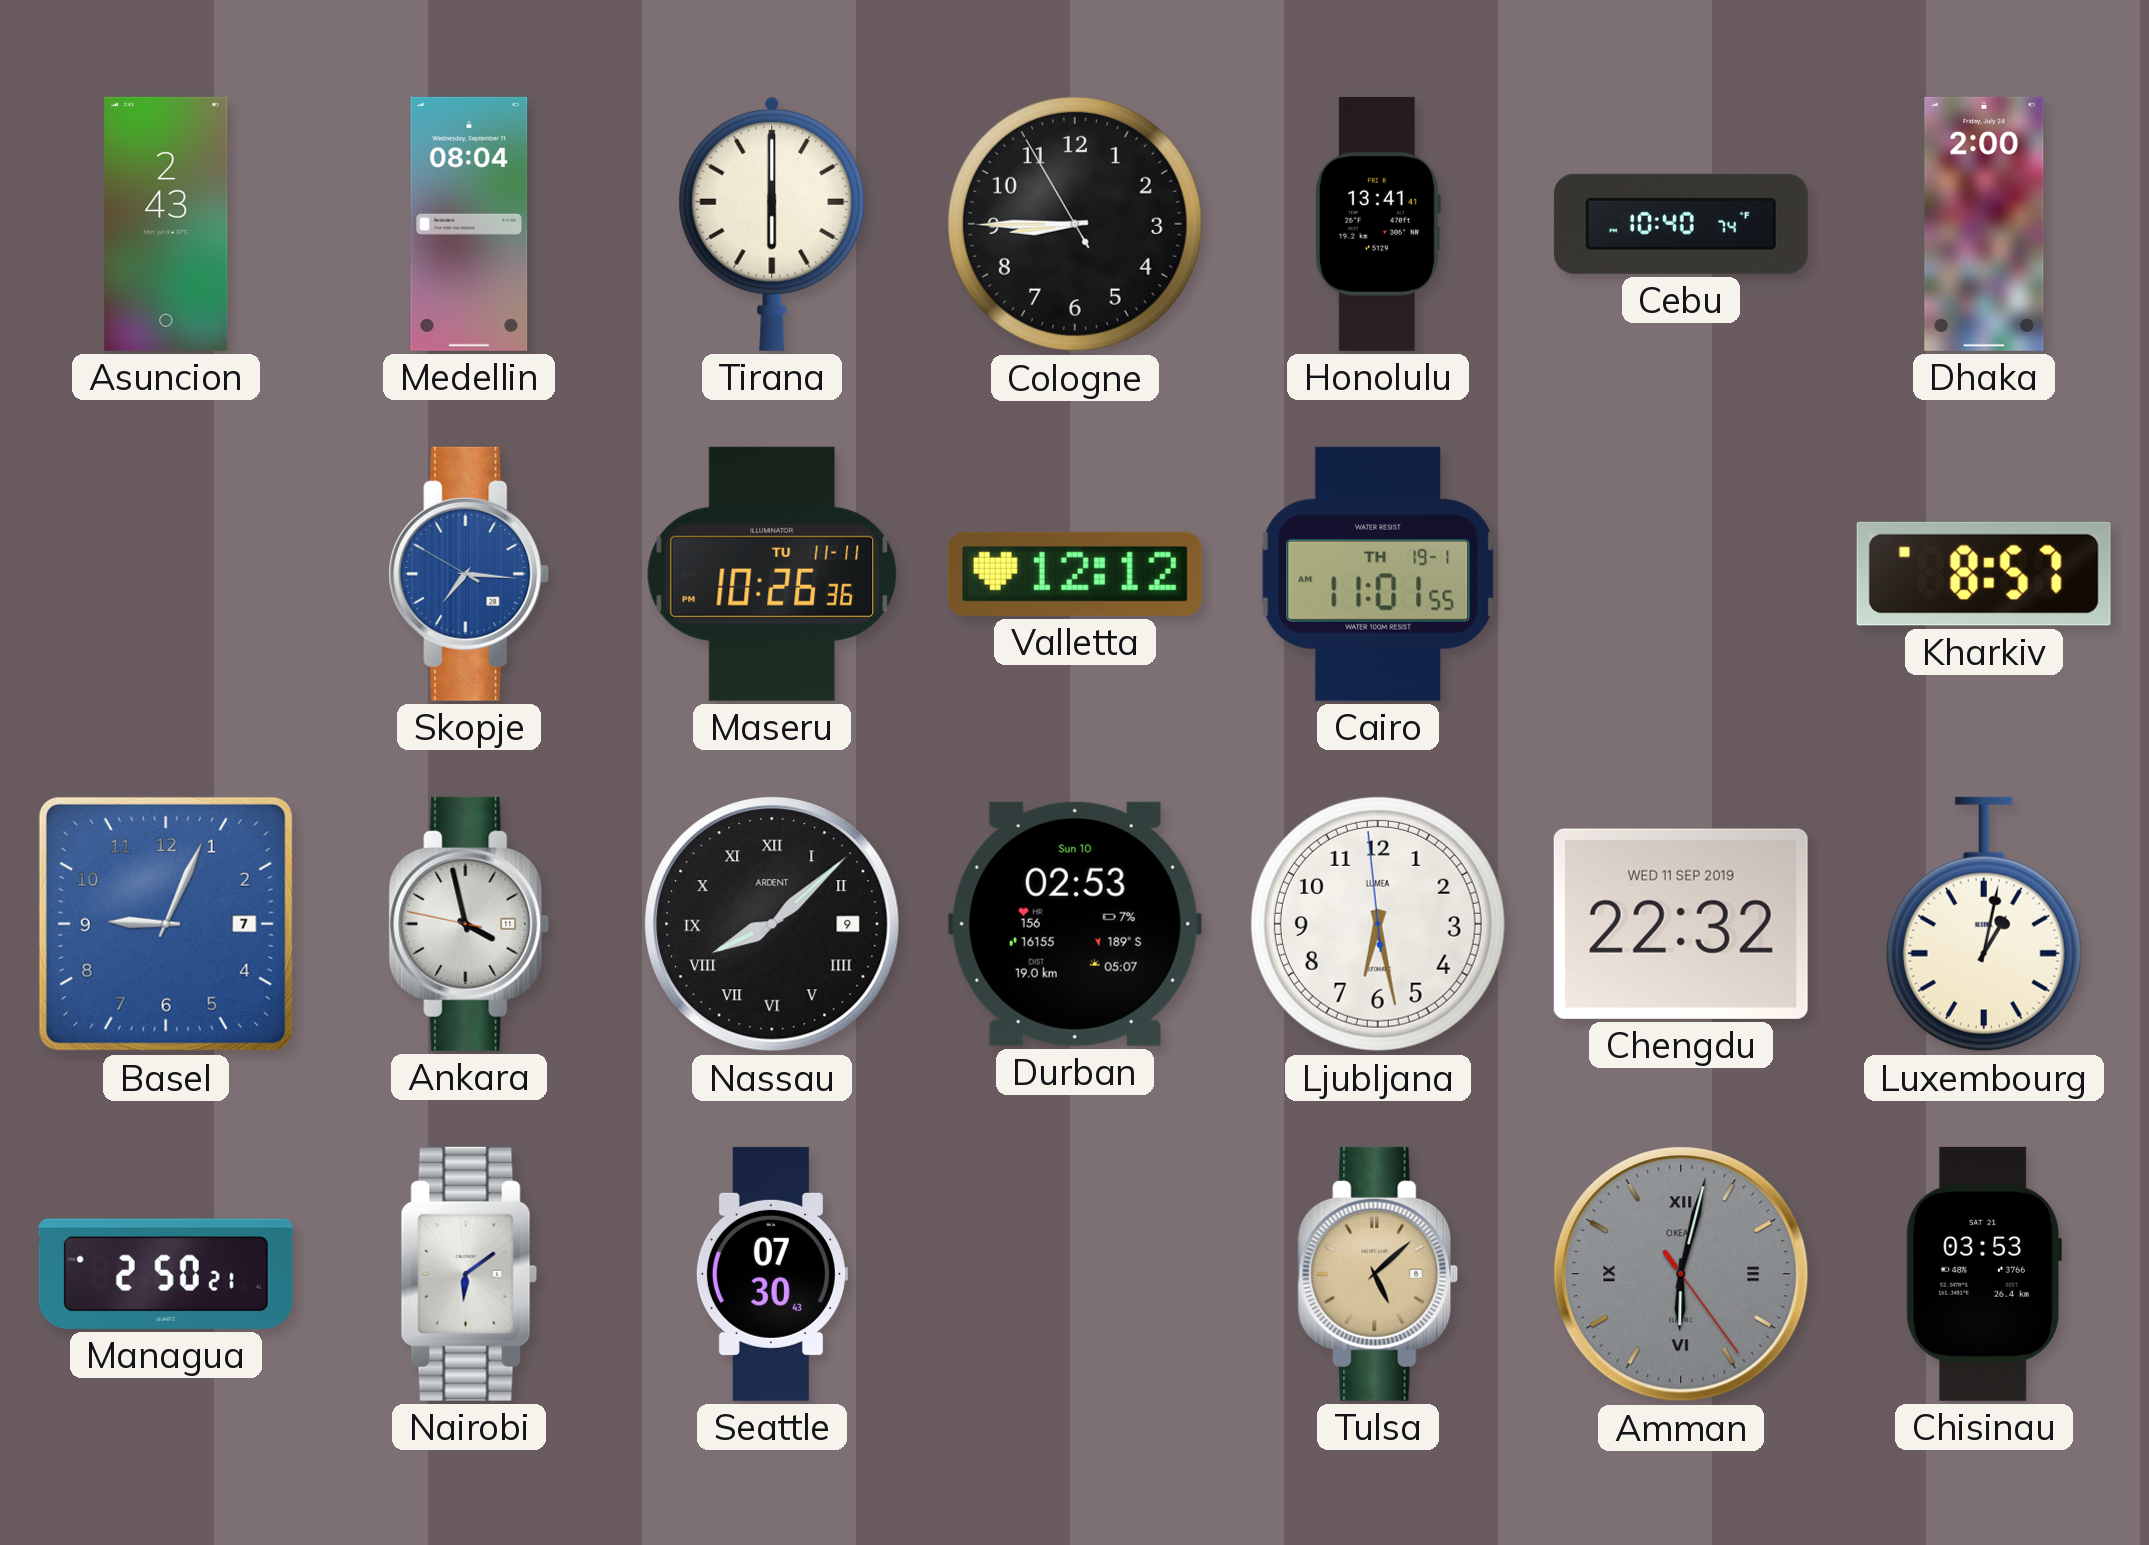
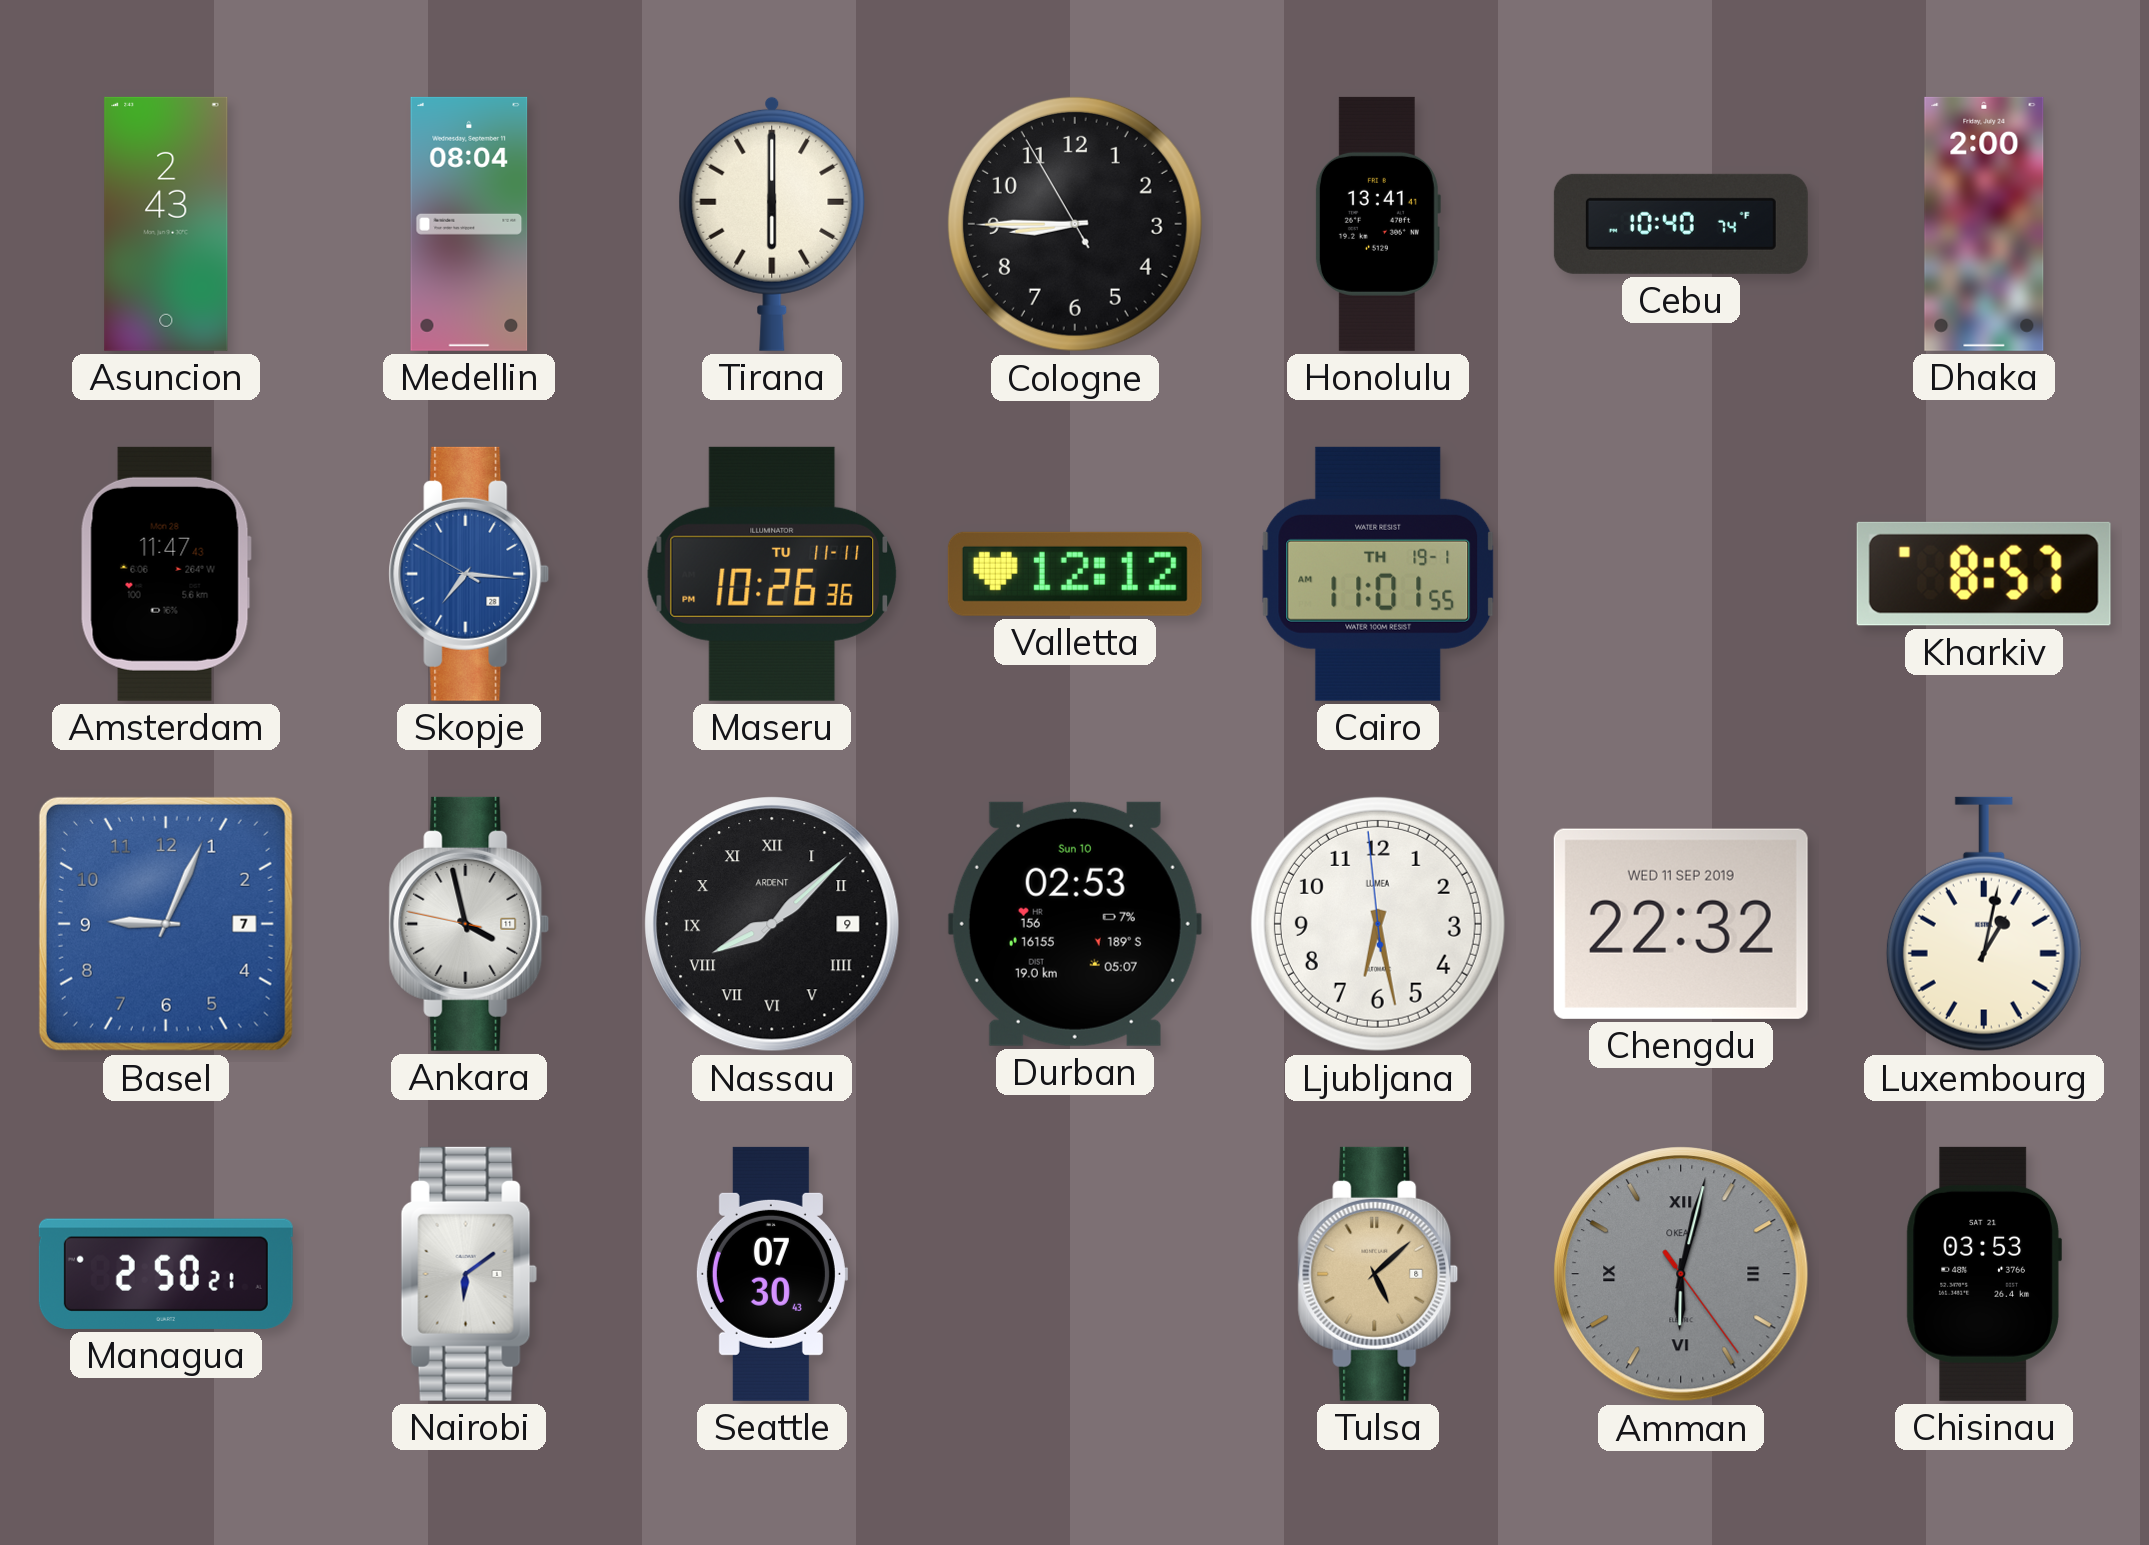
Amsterdam: none -> 11:47
